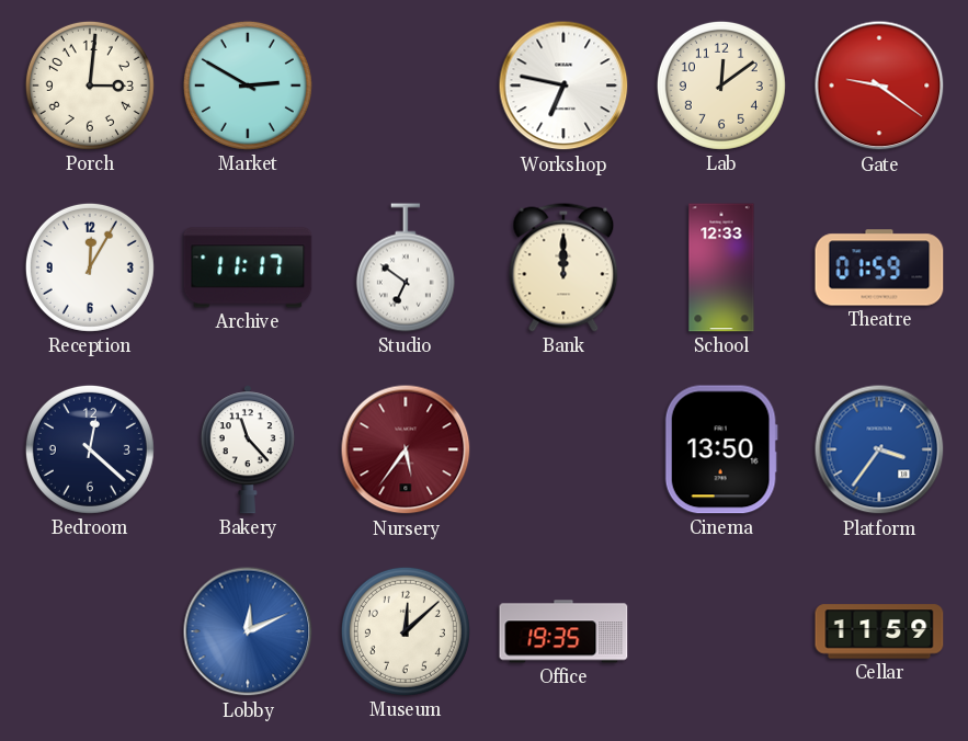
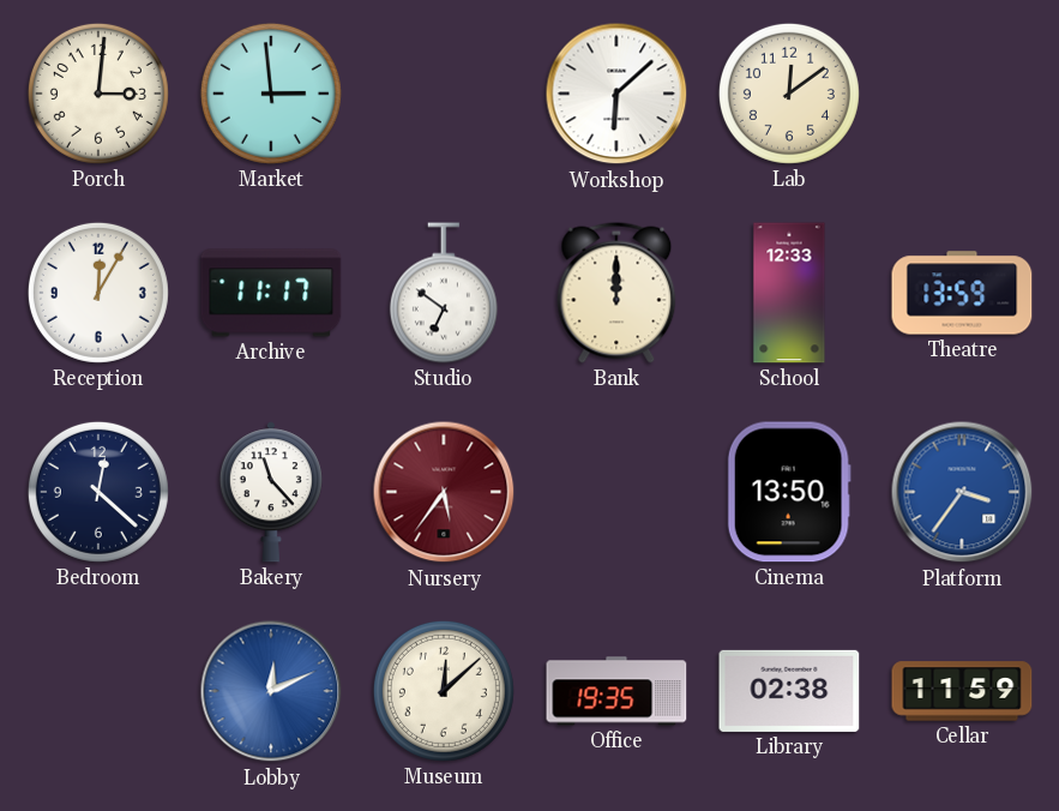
Market: 2:50 -> 2:59
Workshop: 6:47 -> 6:08
Gate: 9:21 -> none
Theatre: 01:59 -> 13:59
Library: none -> 02:38
